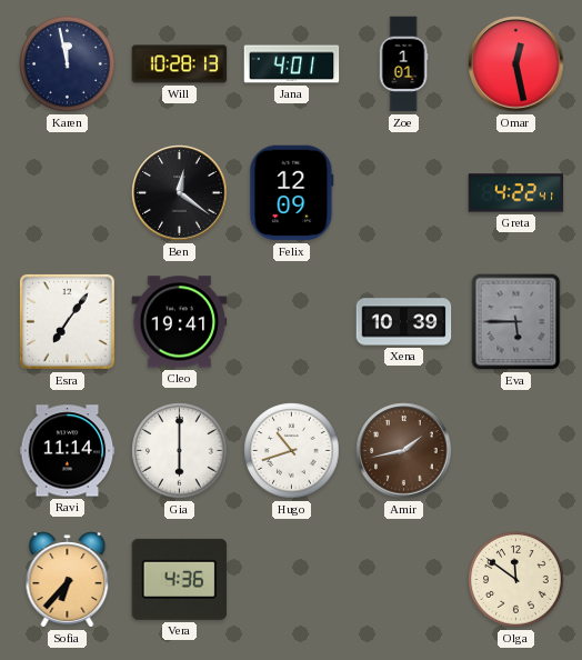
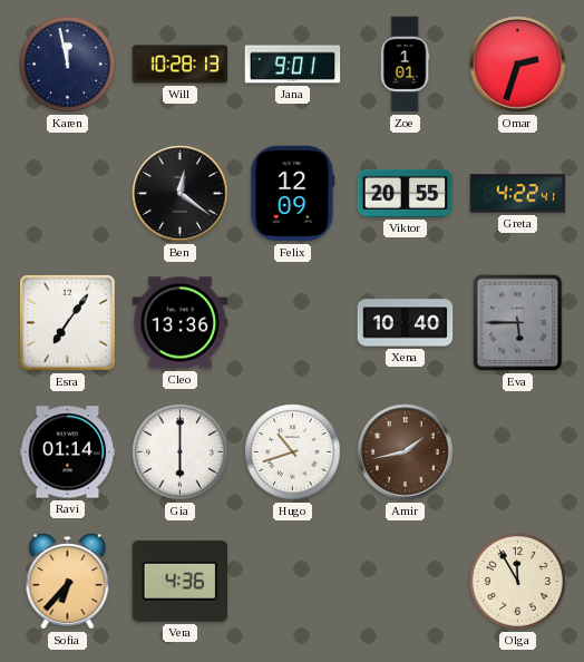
Jana: 4:01 -> 9:01
Omar: 12:28 -> 2:33
Viktor: none -> 20:55
Cleo: 19:41 -> 13:36
Xena: 10:39 -> 10:40
Ravi: 11:14 -> 01:14
Olga: 11:51 -> 11:55
